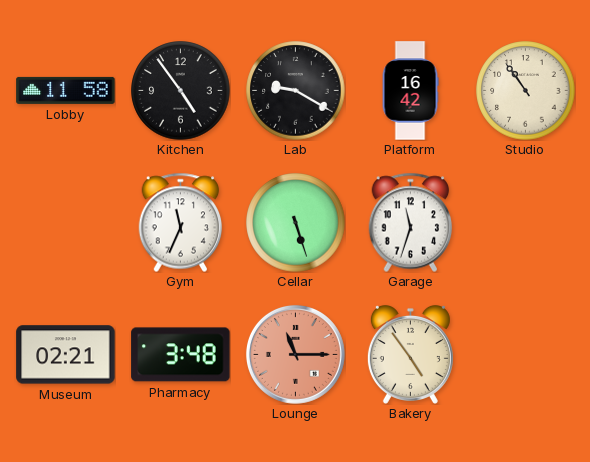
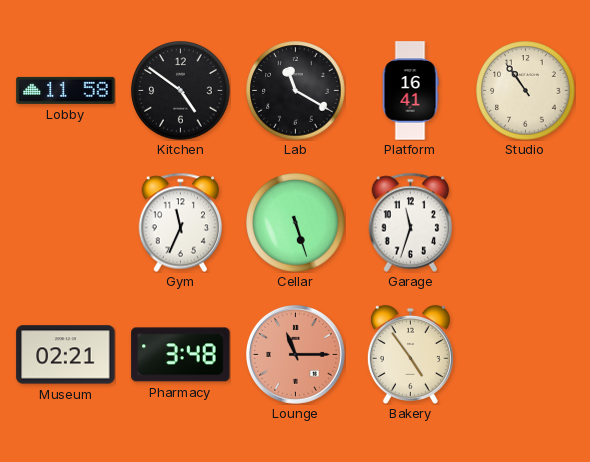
Kitchen: 4:54 -> 4:51
Lab: 9:20 -> 11:20
Platform: 16:42 -> 16:41
